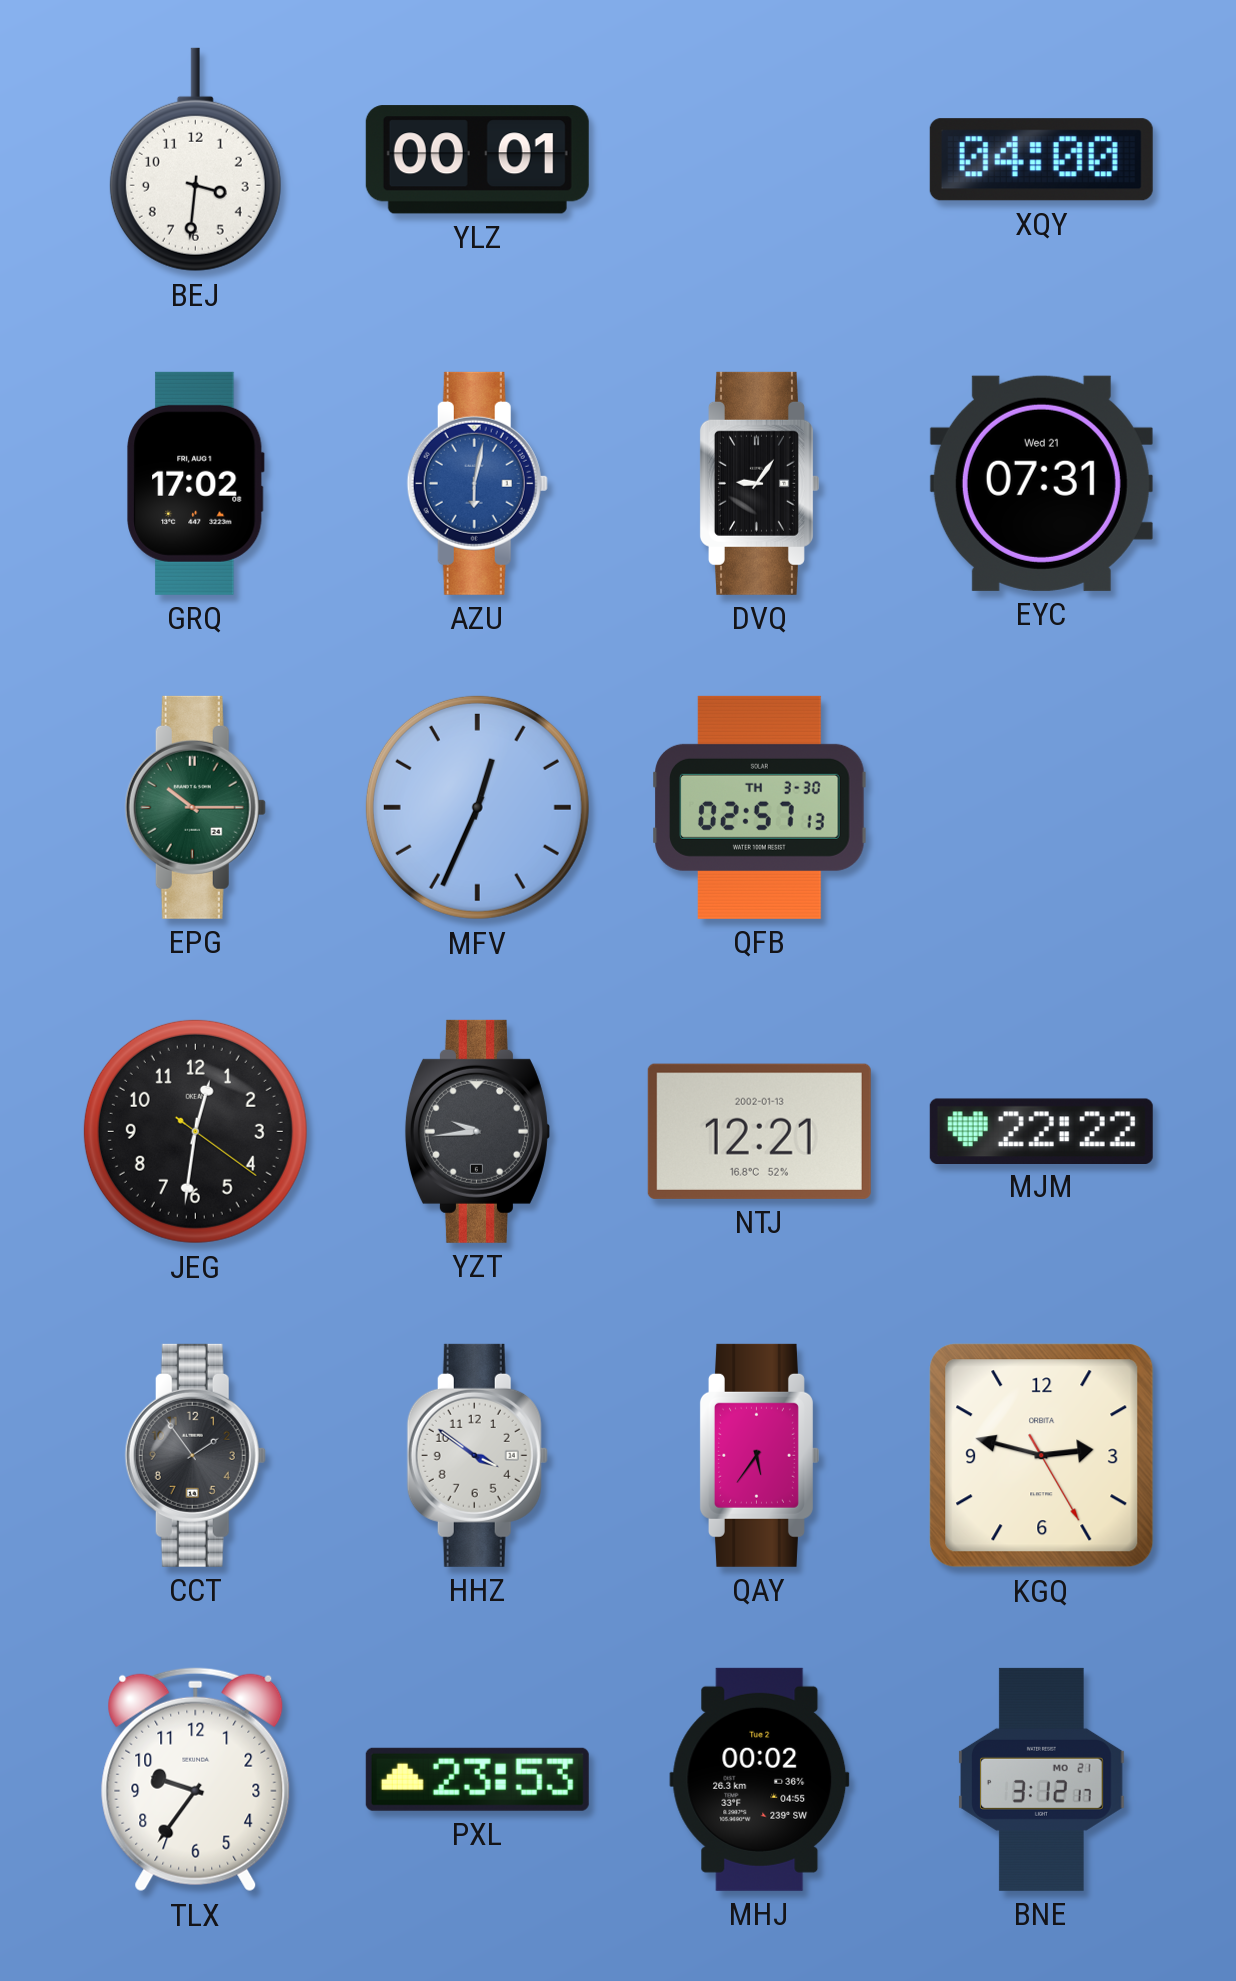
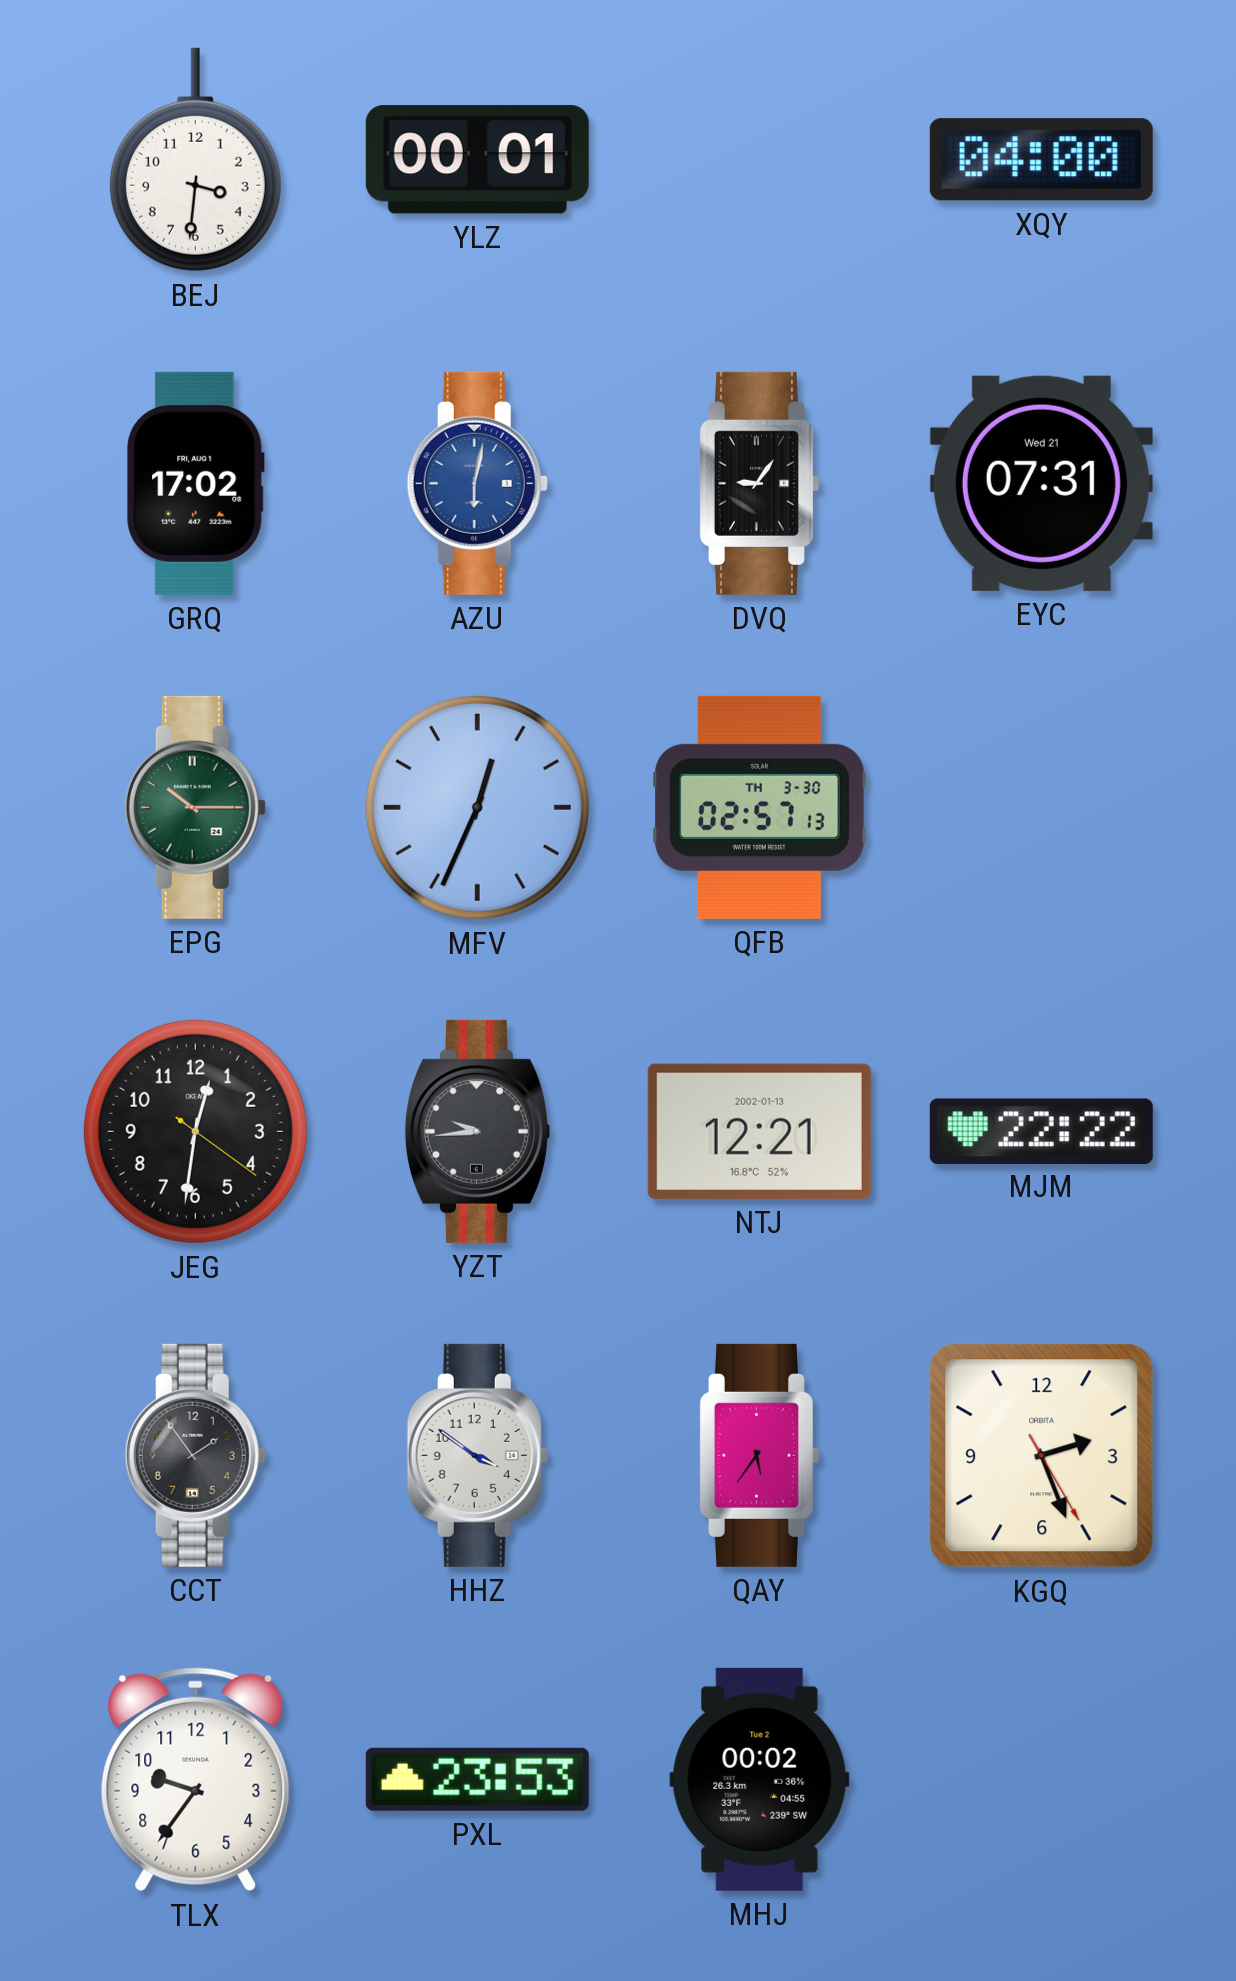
KGQ: 2:47 -> 2:26
BNE: 3:12 -> none
